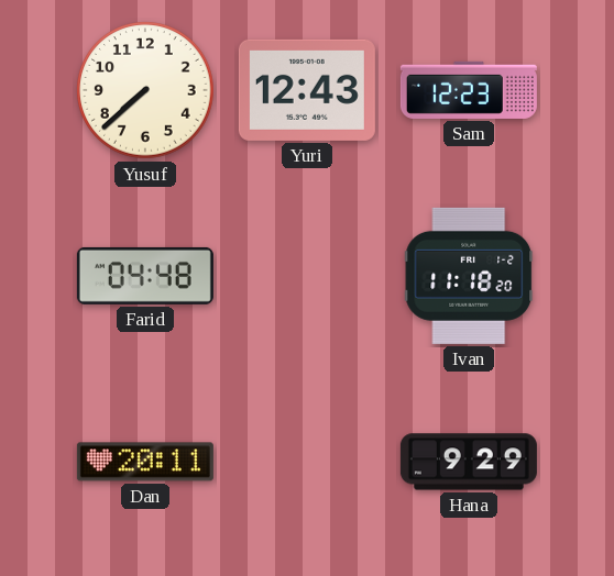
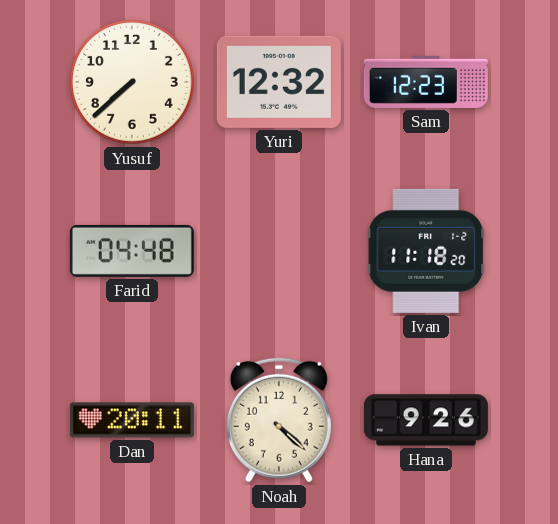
Yuri: 12:43 -> 12:32
Noah: none -> 4:22
Hana: 9:29 -> 9:26
